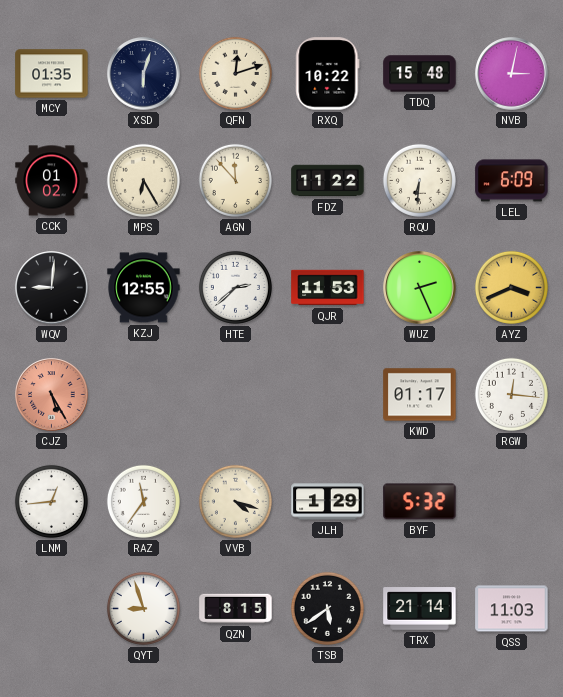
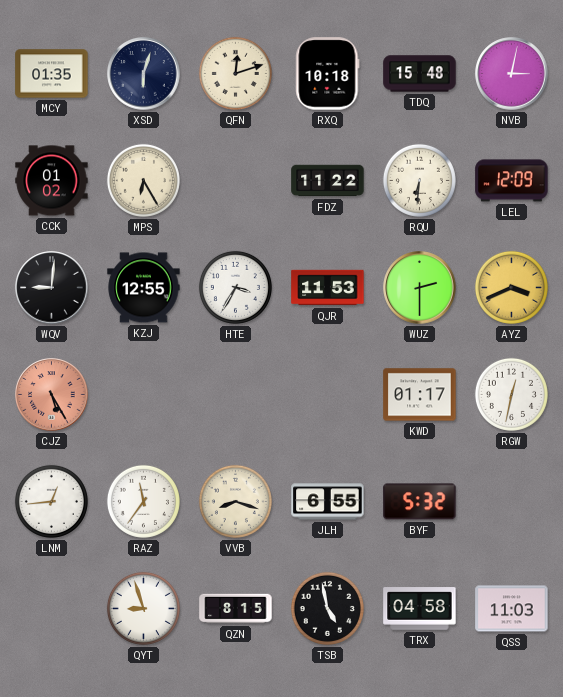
RXQ: 10:22 -> 10:18
AGN: 11:53 -> none
LEL: 6:09 -> 12:09
HTE: 2:38 -> 3:35
WUZ: 2:26 -> 2:30
RGW: 12:16 -> 12:32
VVB: 4:18 -> 8:18
JLH: 1:29 -> 6:55
TSB: 5:39 -> 4:58
TRX: 21:14 -> 04:58
